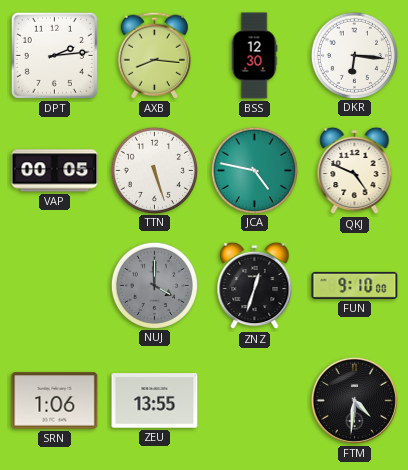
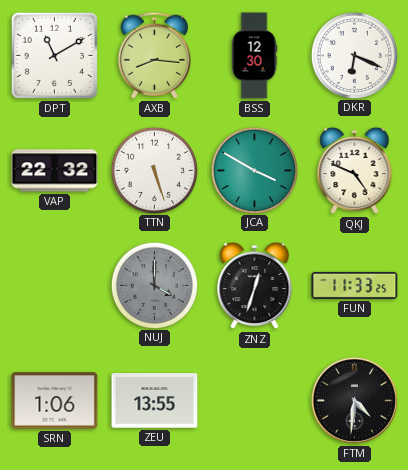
DPT: 2:14 -> 11:10
DKR: 6:16 -> 6:19
VAP: 00:05 -> 22:32
JCA: 4:47 -> 3:50
FUN: 9:10 -> 11:33
